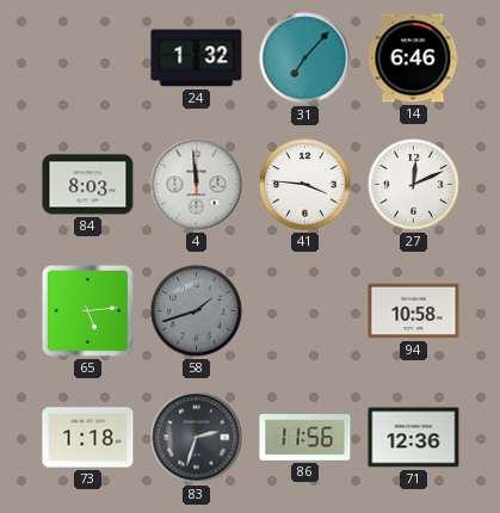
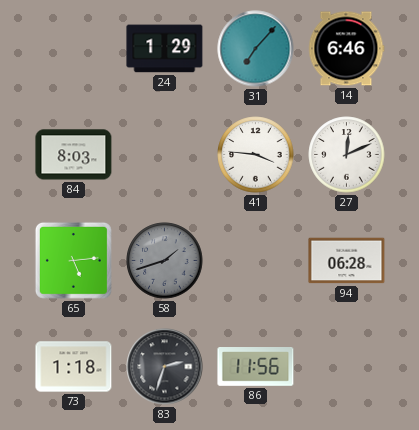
24: 1:32 -> 1:29
4: 11:59 -> none
94: 10:58 -> 06:28
71: 12:36 -> none
